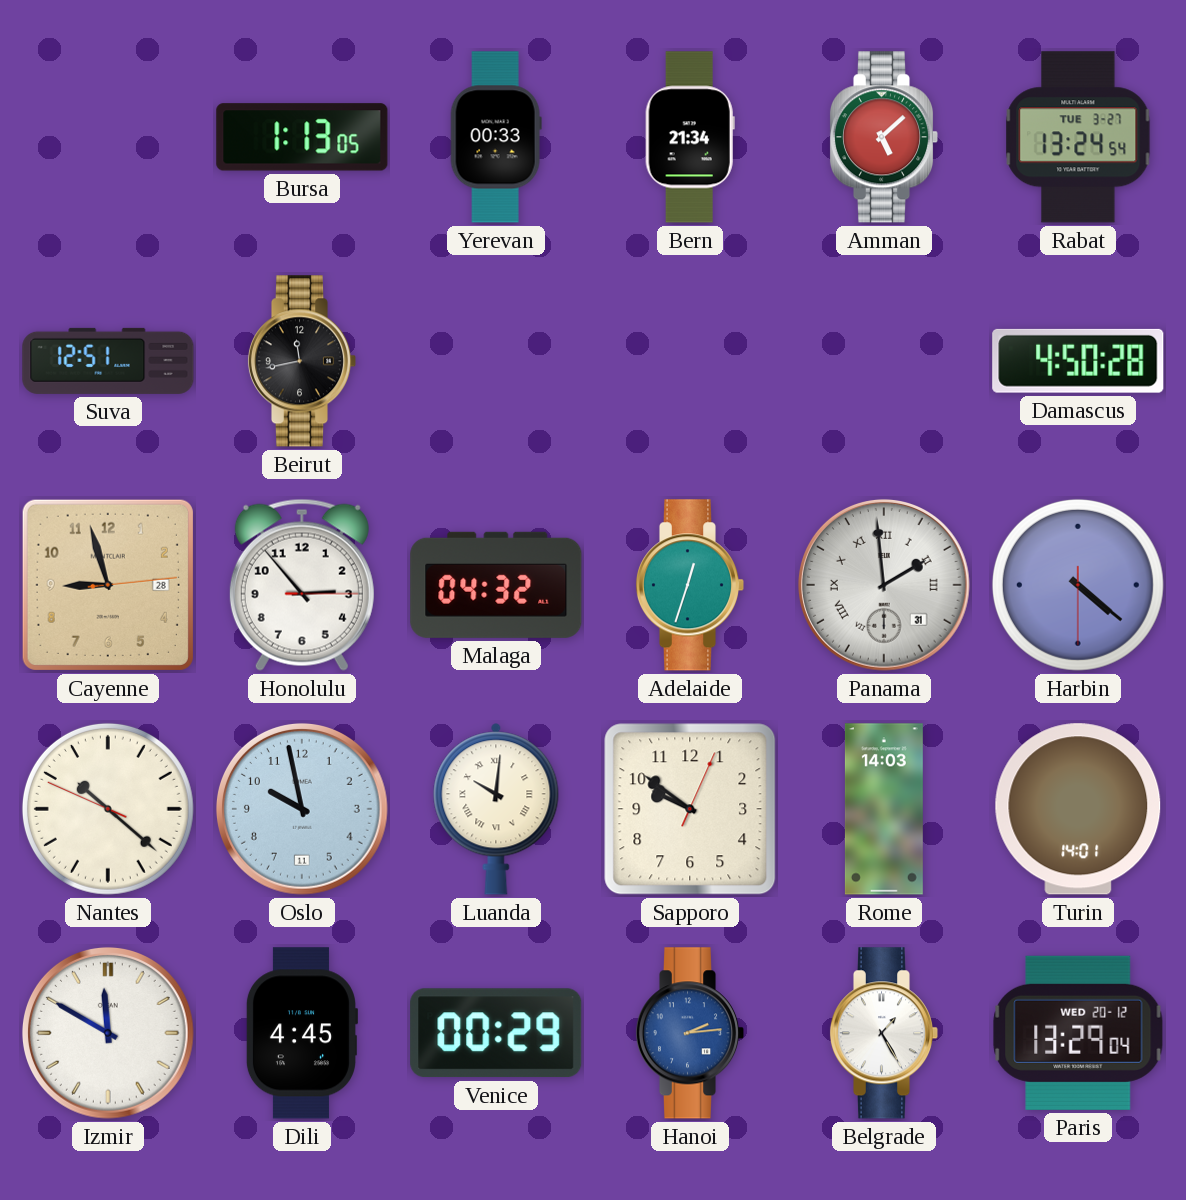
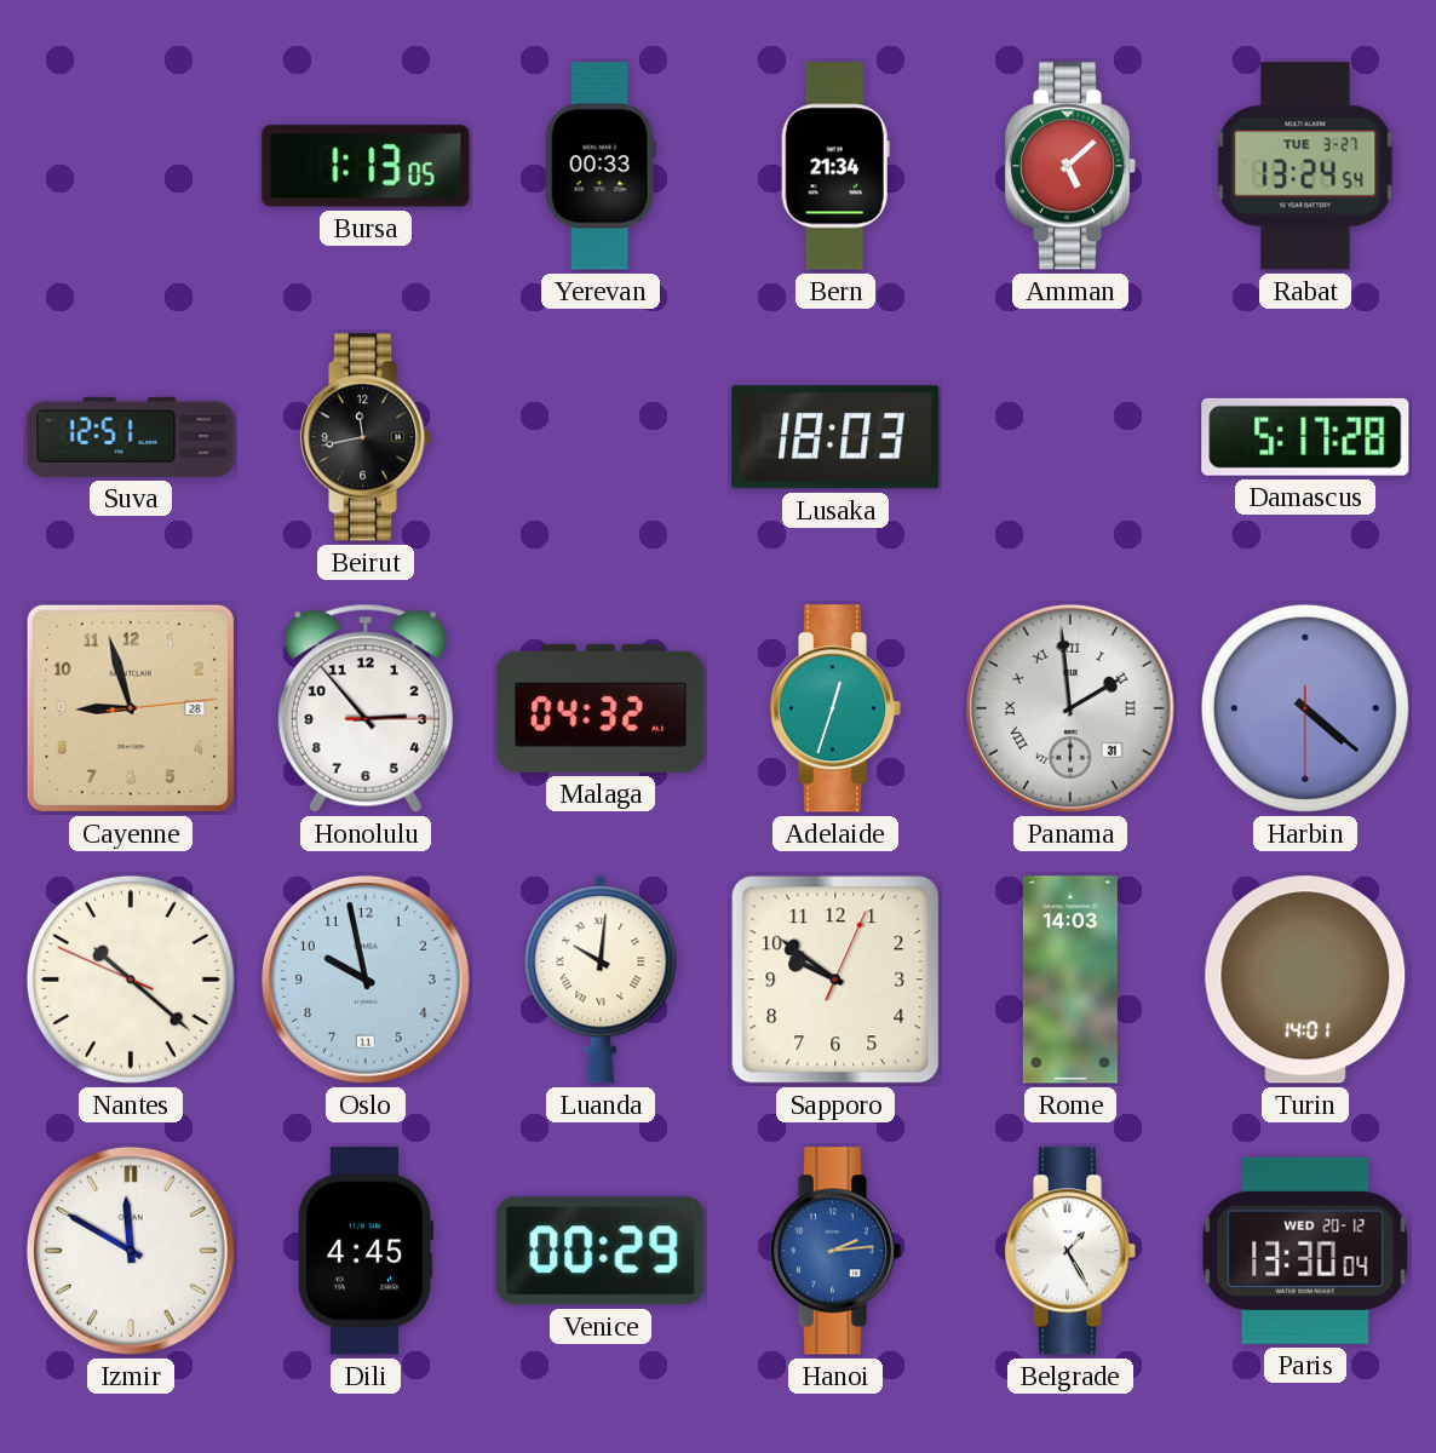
Lusaka: none -> 18:03
Damascus: 4:50 -> 5:17
Paris: 13:29 -> 13:30
